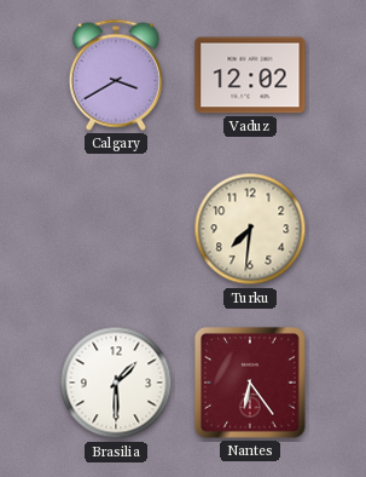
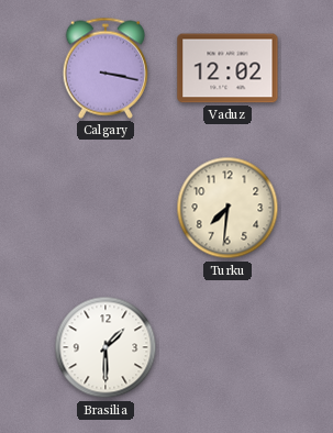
Calgary: 3:40 -> 3:17
Nantes: 6:24 -> none
